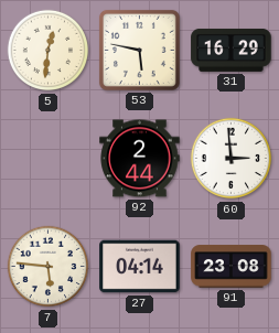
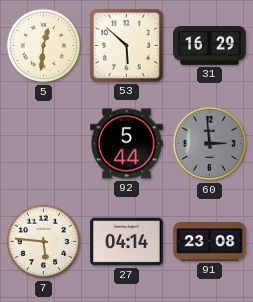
53: 5:47 -> 5:52
92: 2:44 -> 5:44
60 dial: white -> grey
